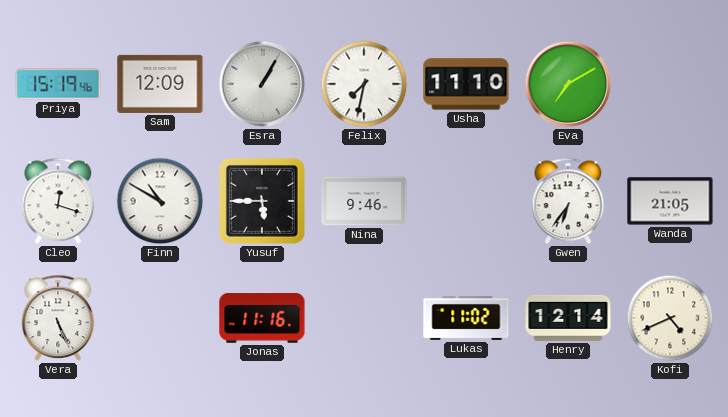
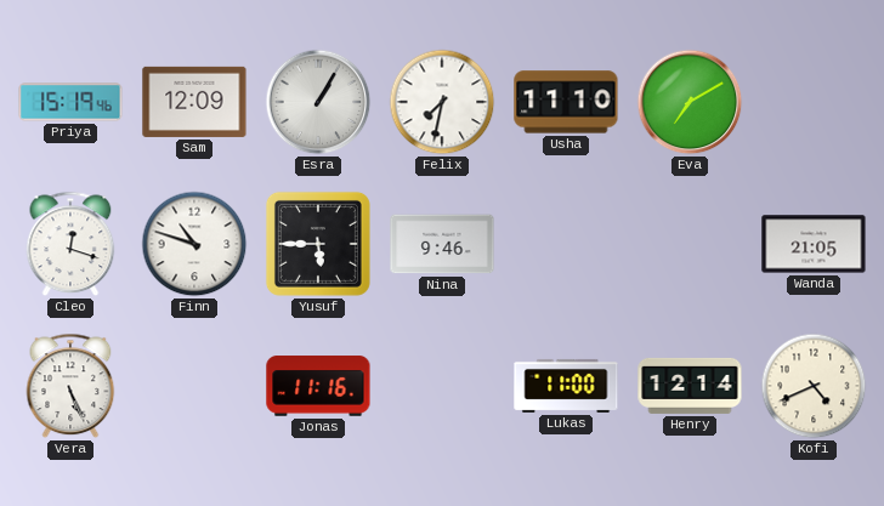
Finn: 10:50 -> 10:48
Gwen: 6:36 -> none
Lukas: 11:02 -> 11:00
